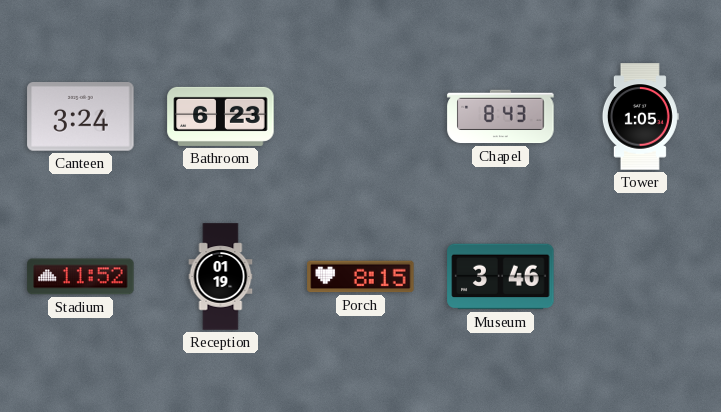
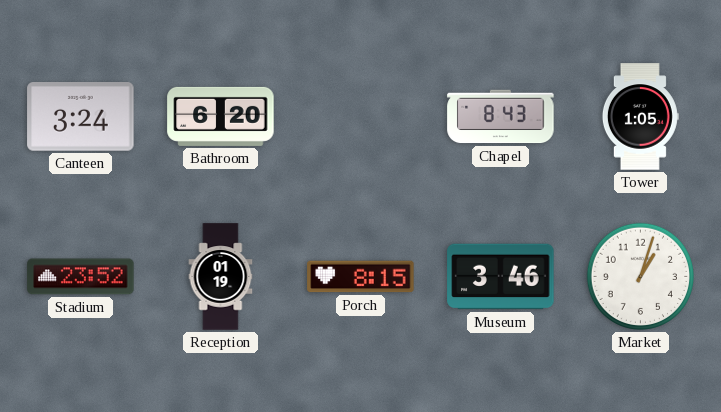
Bathroom: 6:23 -> 6:20
Stadium: 11:52 -> 23:52
Market: none -> 1:03
